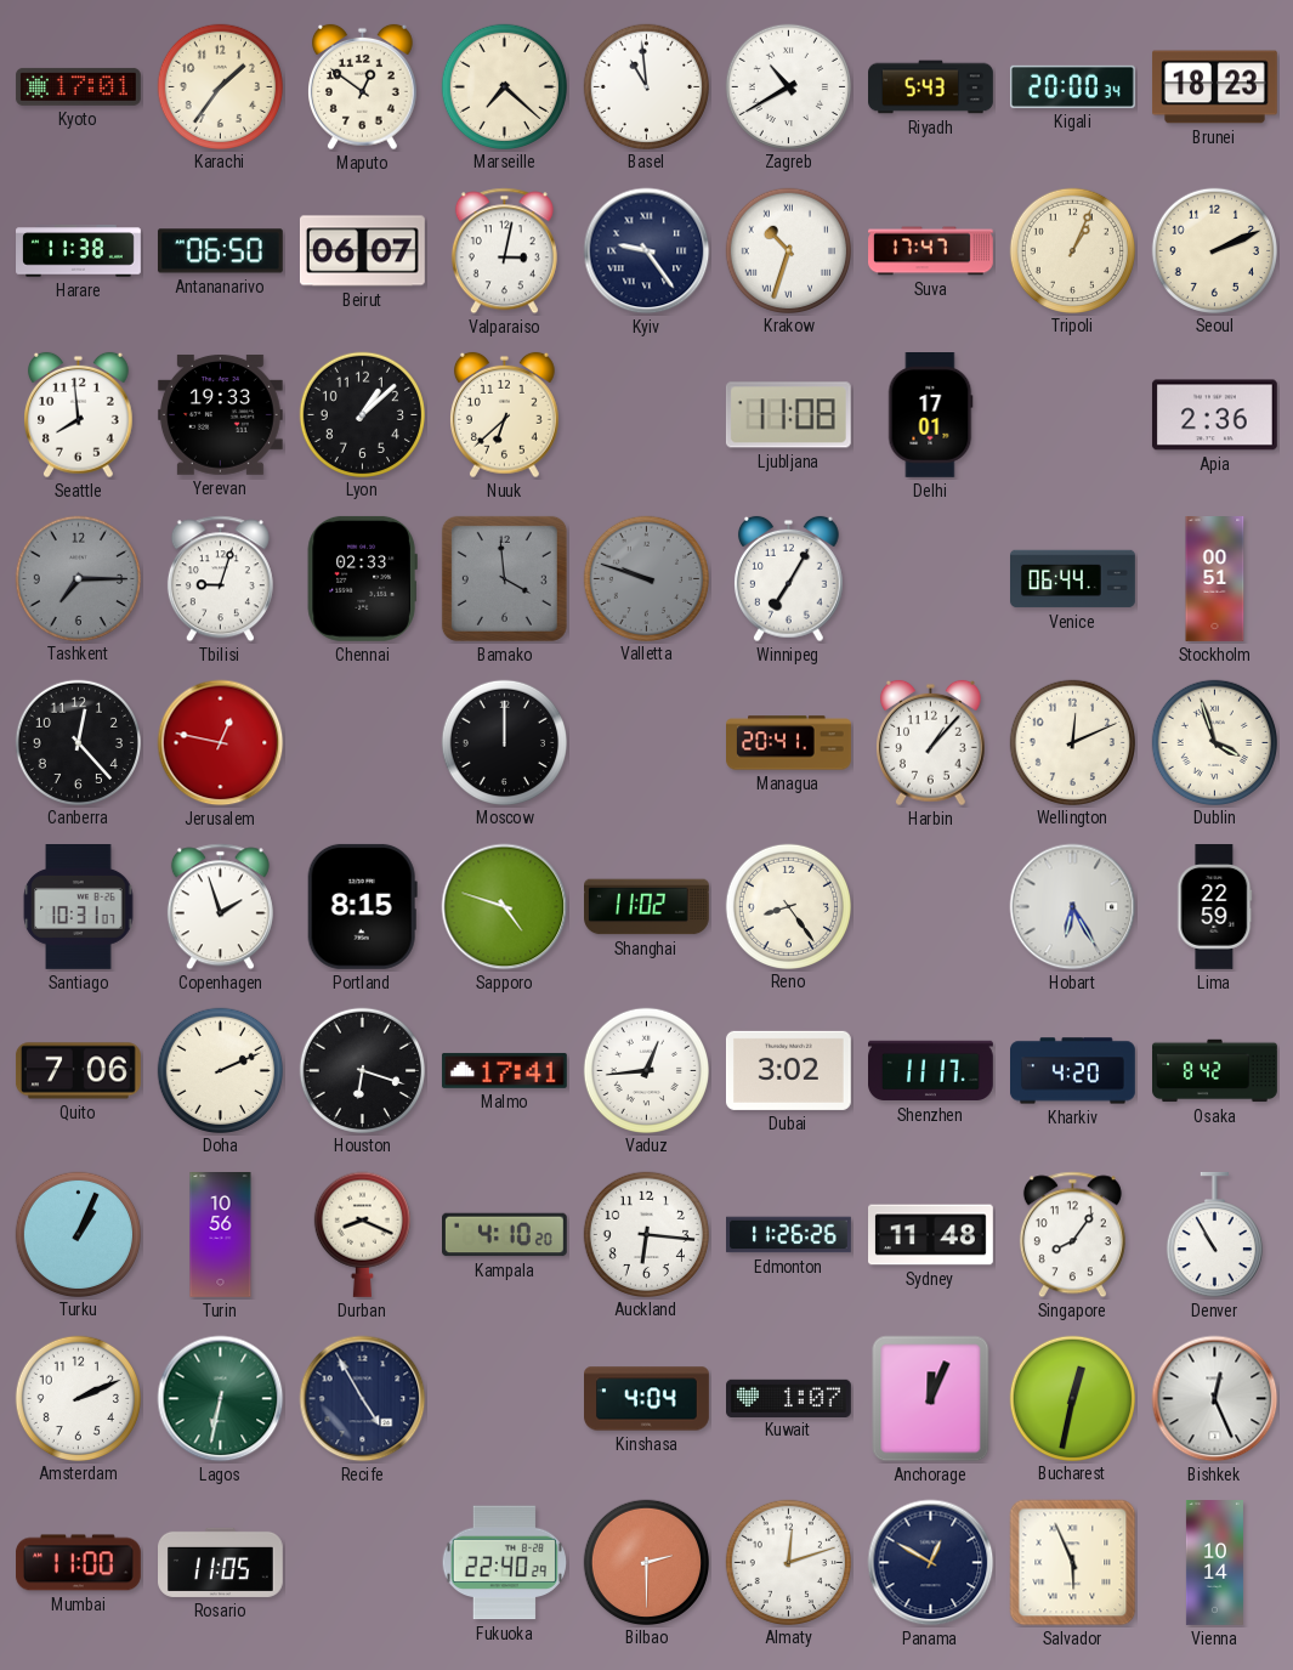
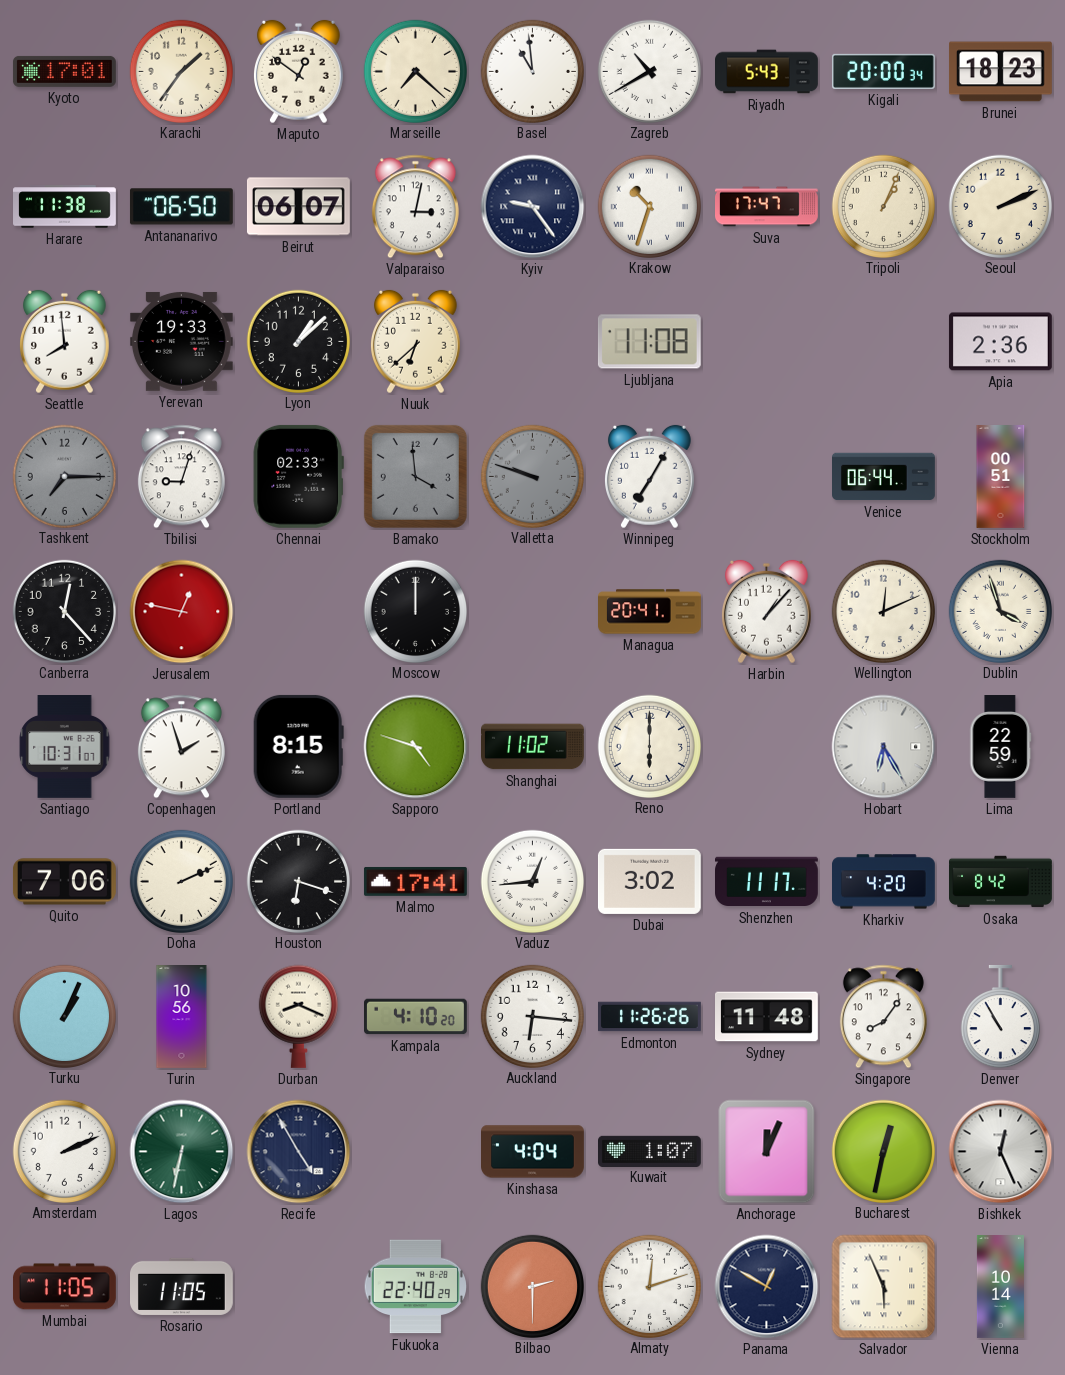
Delhi: 17:01 -> none
Reno: 8:24 -> 6:00
Mumbai: 11:00 -> 11:05
